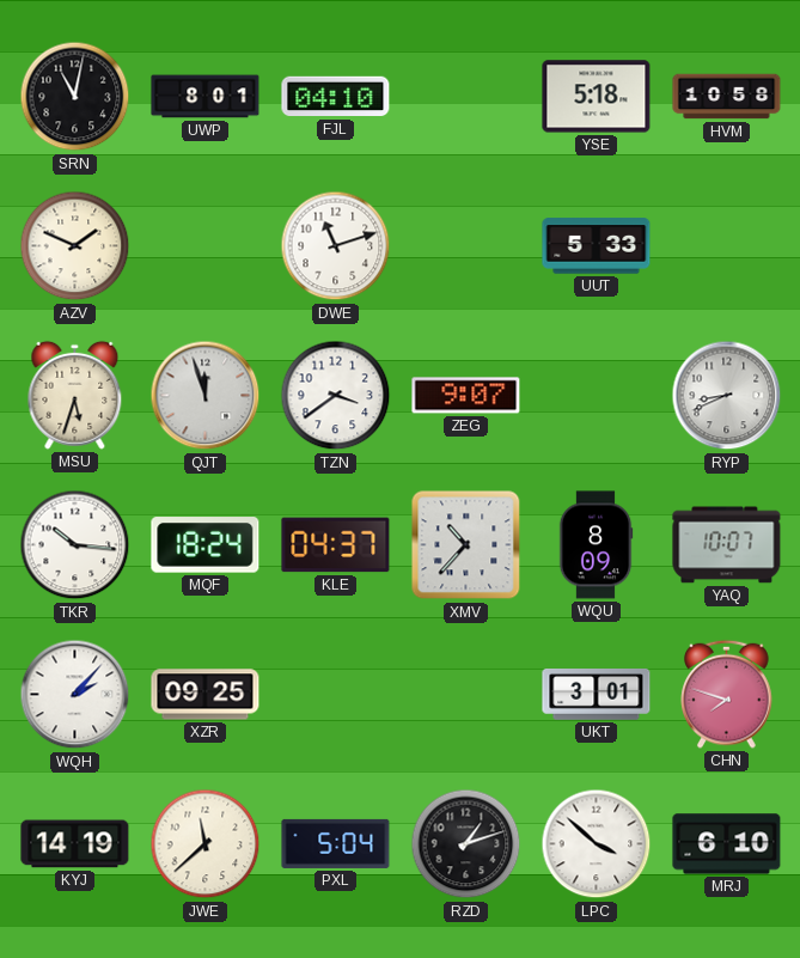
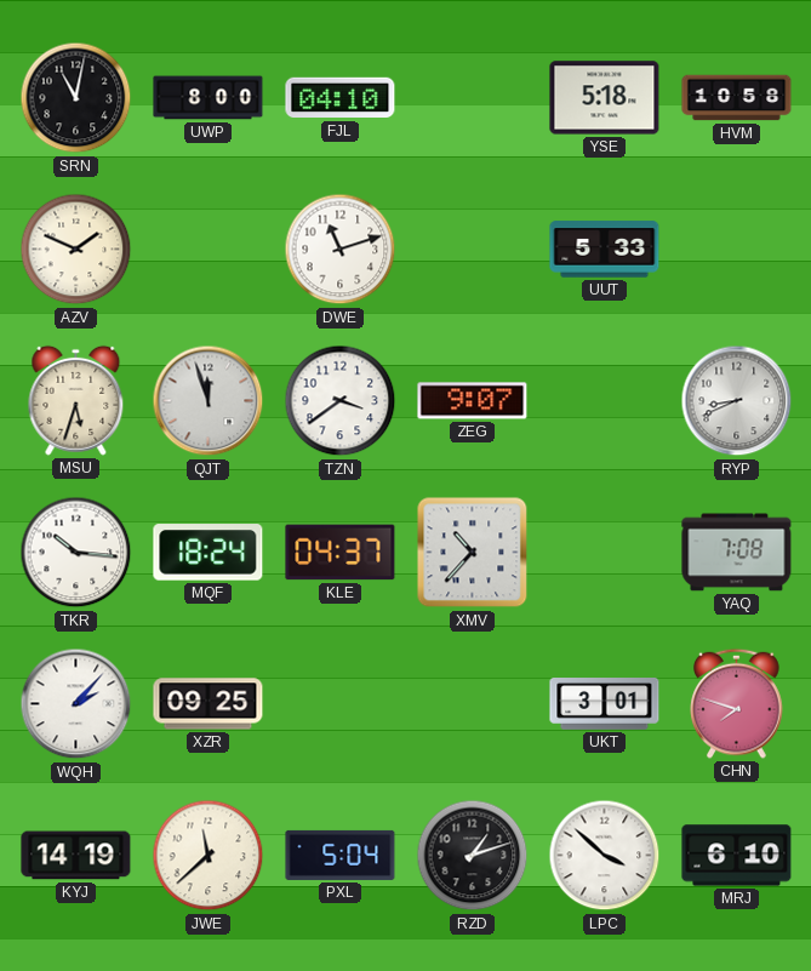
UWP: 8:01 -> 8:00
WQU: 8:09 -> none
YAQ: 10:07 -> 7:08
